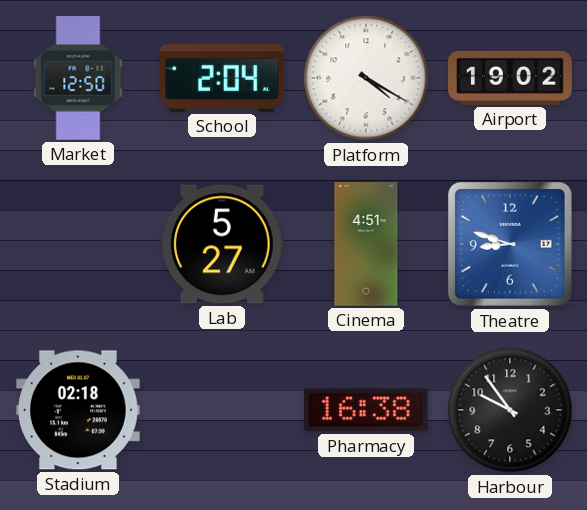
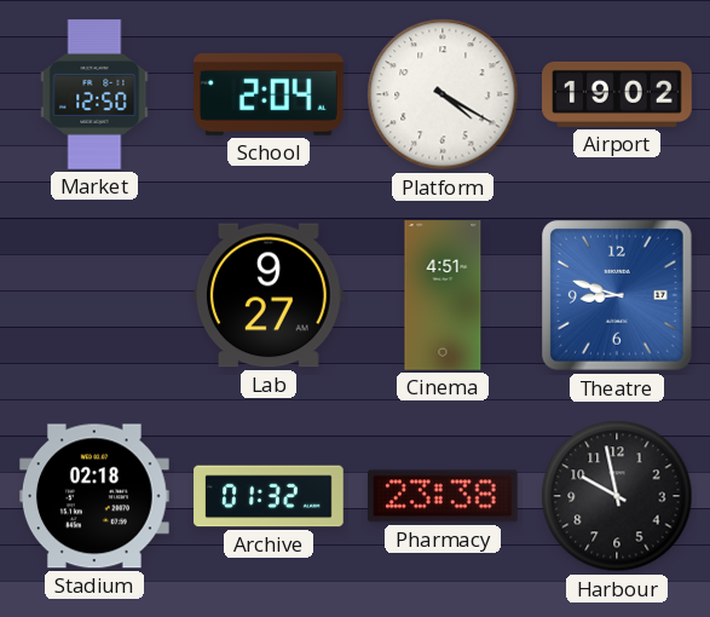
Lab: 5:27 -> 9:27
Archive: none -> 01:32
Pharmacy: 16:38 -> 23:38
Harbour: 9:54 -> 9:58
